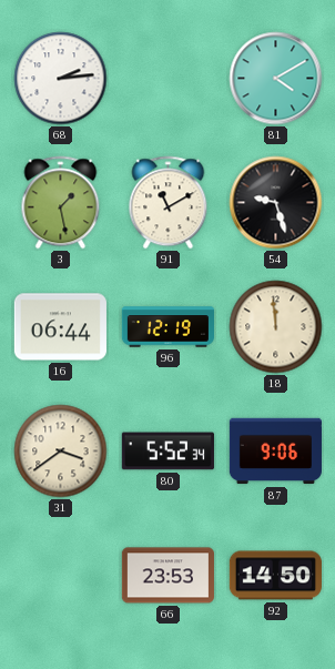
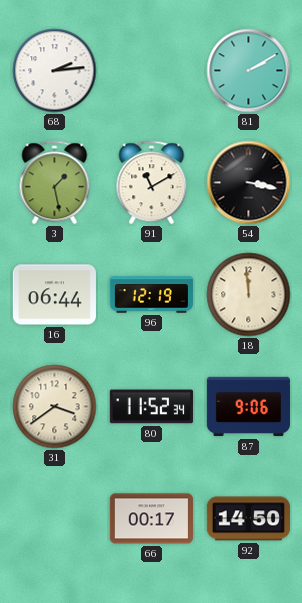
81: 4:10 -> 2:10
54: 9:27 -> 3:17
80: 5:52 -> 11:52
66: 23:53 -> 00:17
